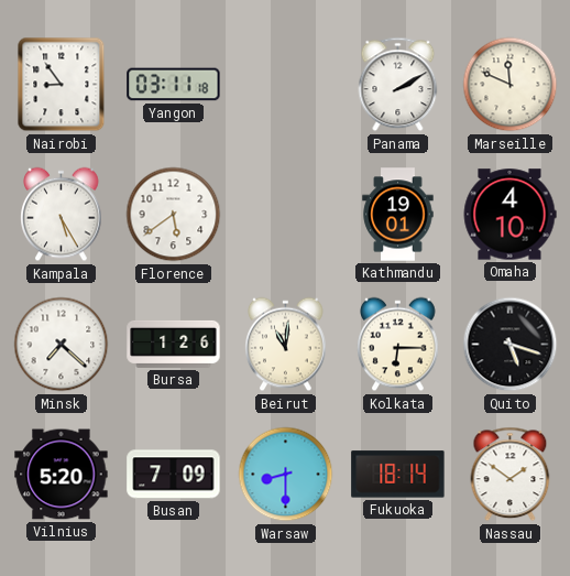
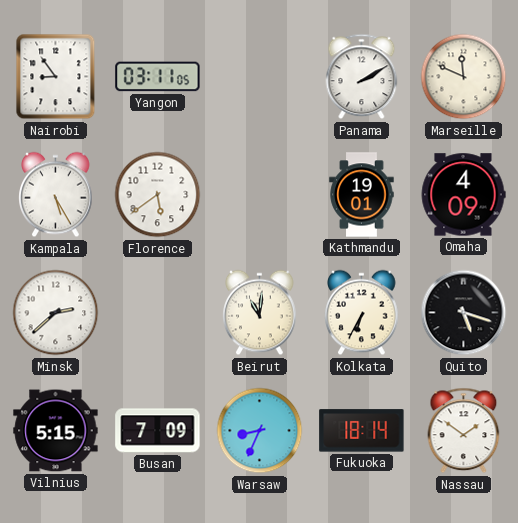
Yangon: 03:11:18 -> 03:11:05
Omaha: 4:10 -> 4:09
Minsk: 7:22 -> 2:38
Bursa: 1:26 -> none
Kolkata: 6:15 -> 6:35
Vilnius: 5:20 -> 5:15
Warsaw: 8:30 -> 8:34
